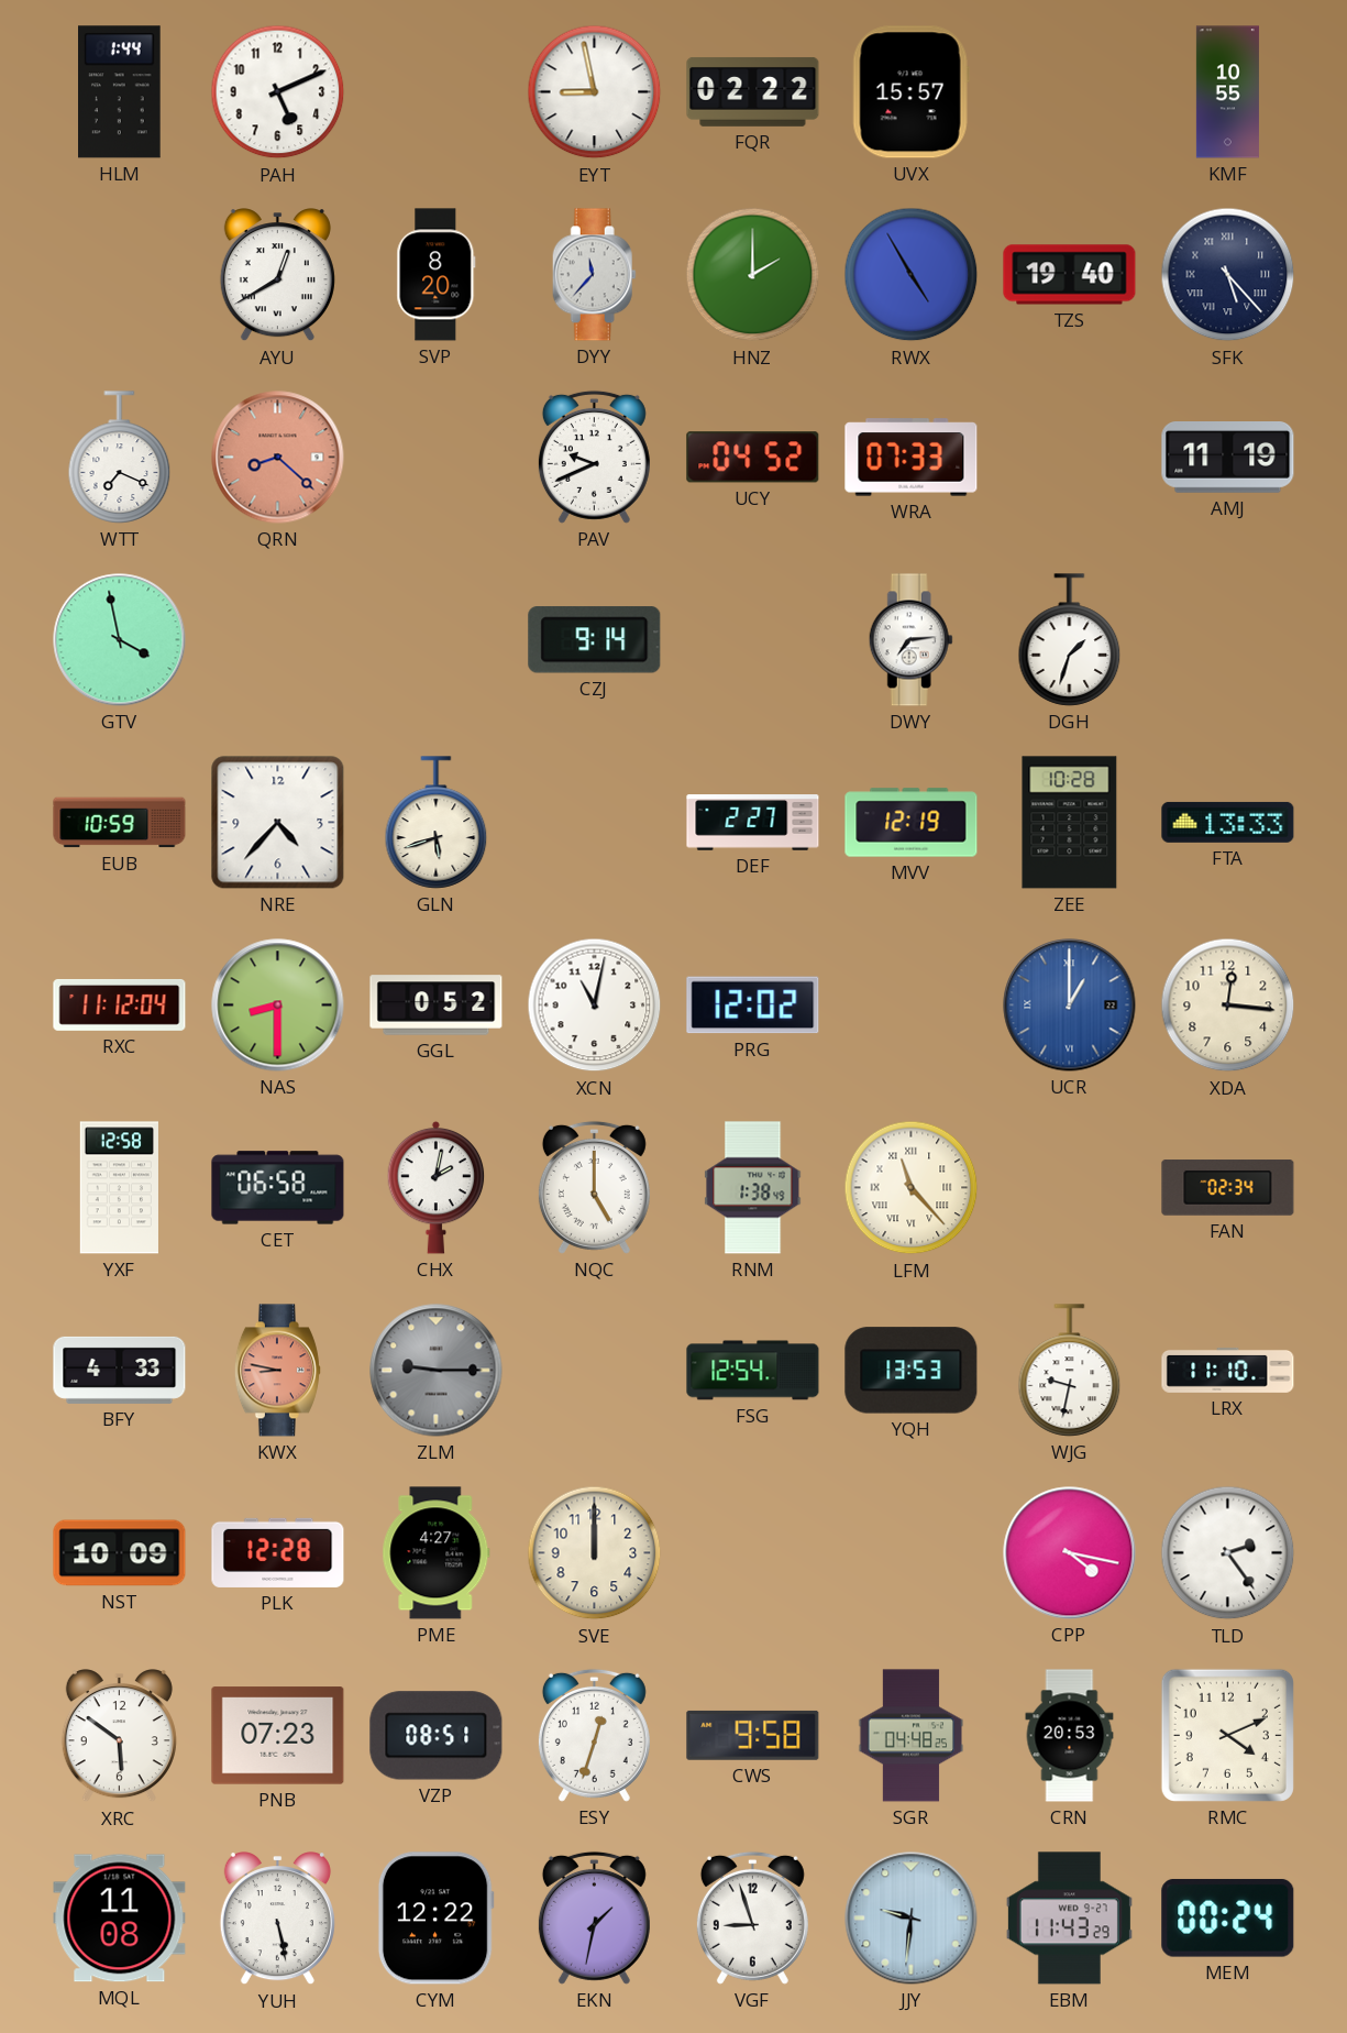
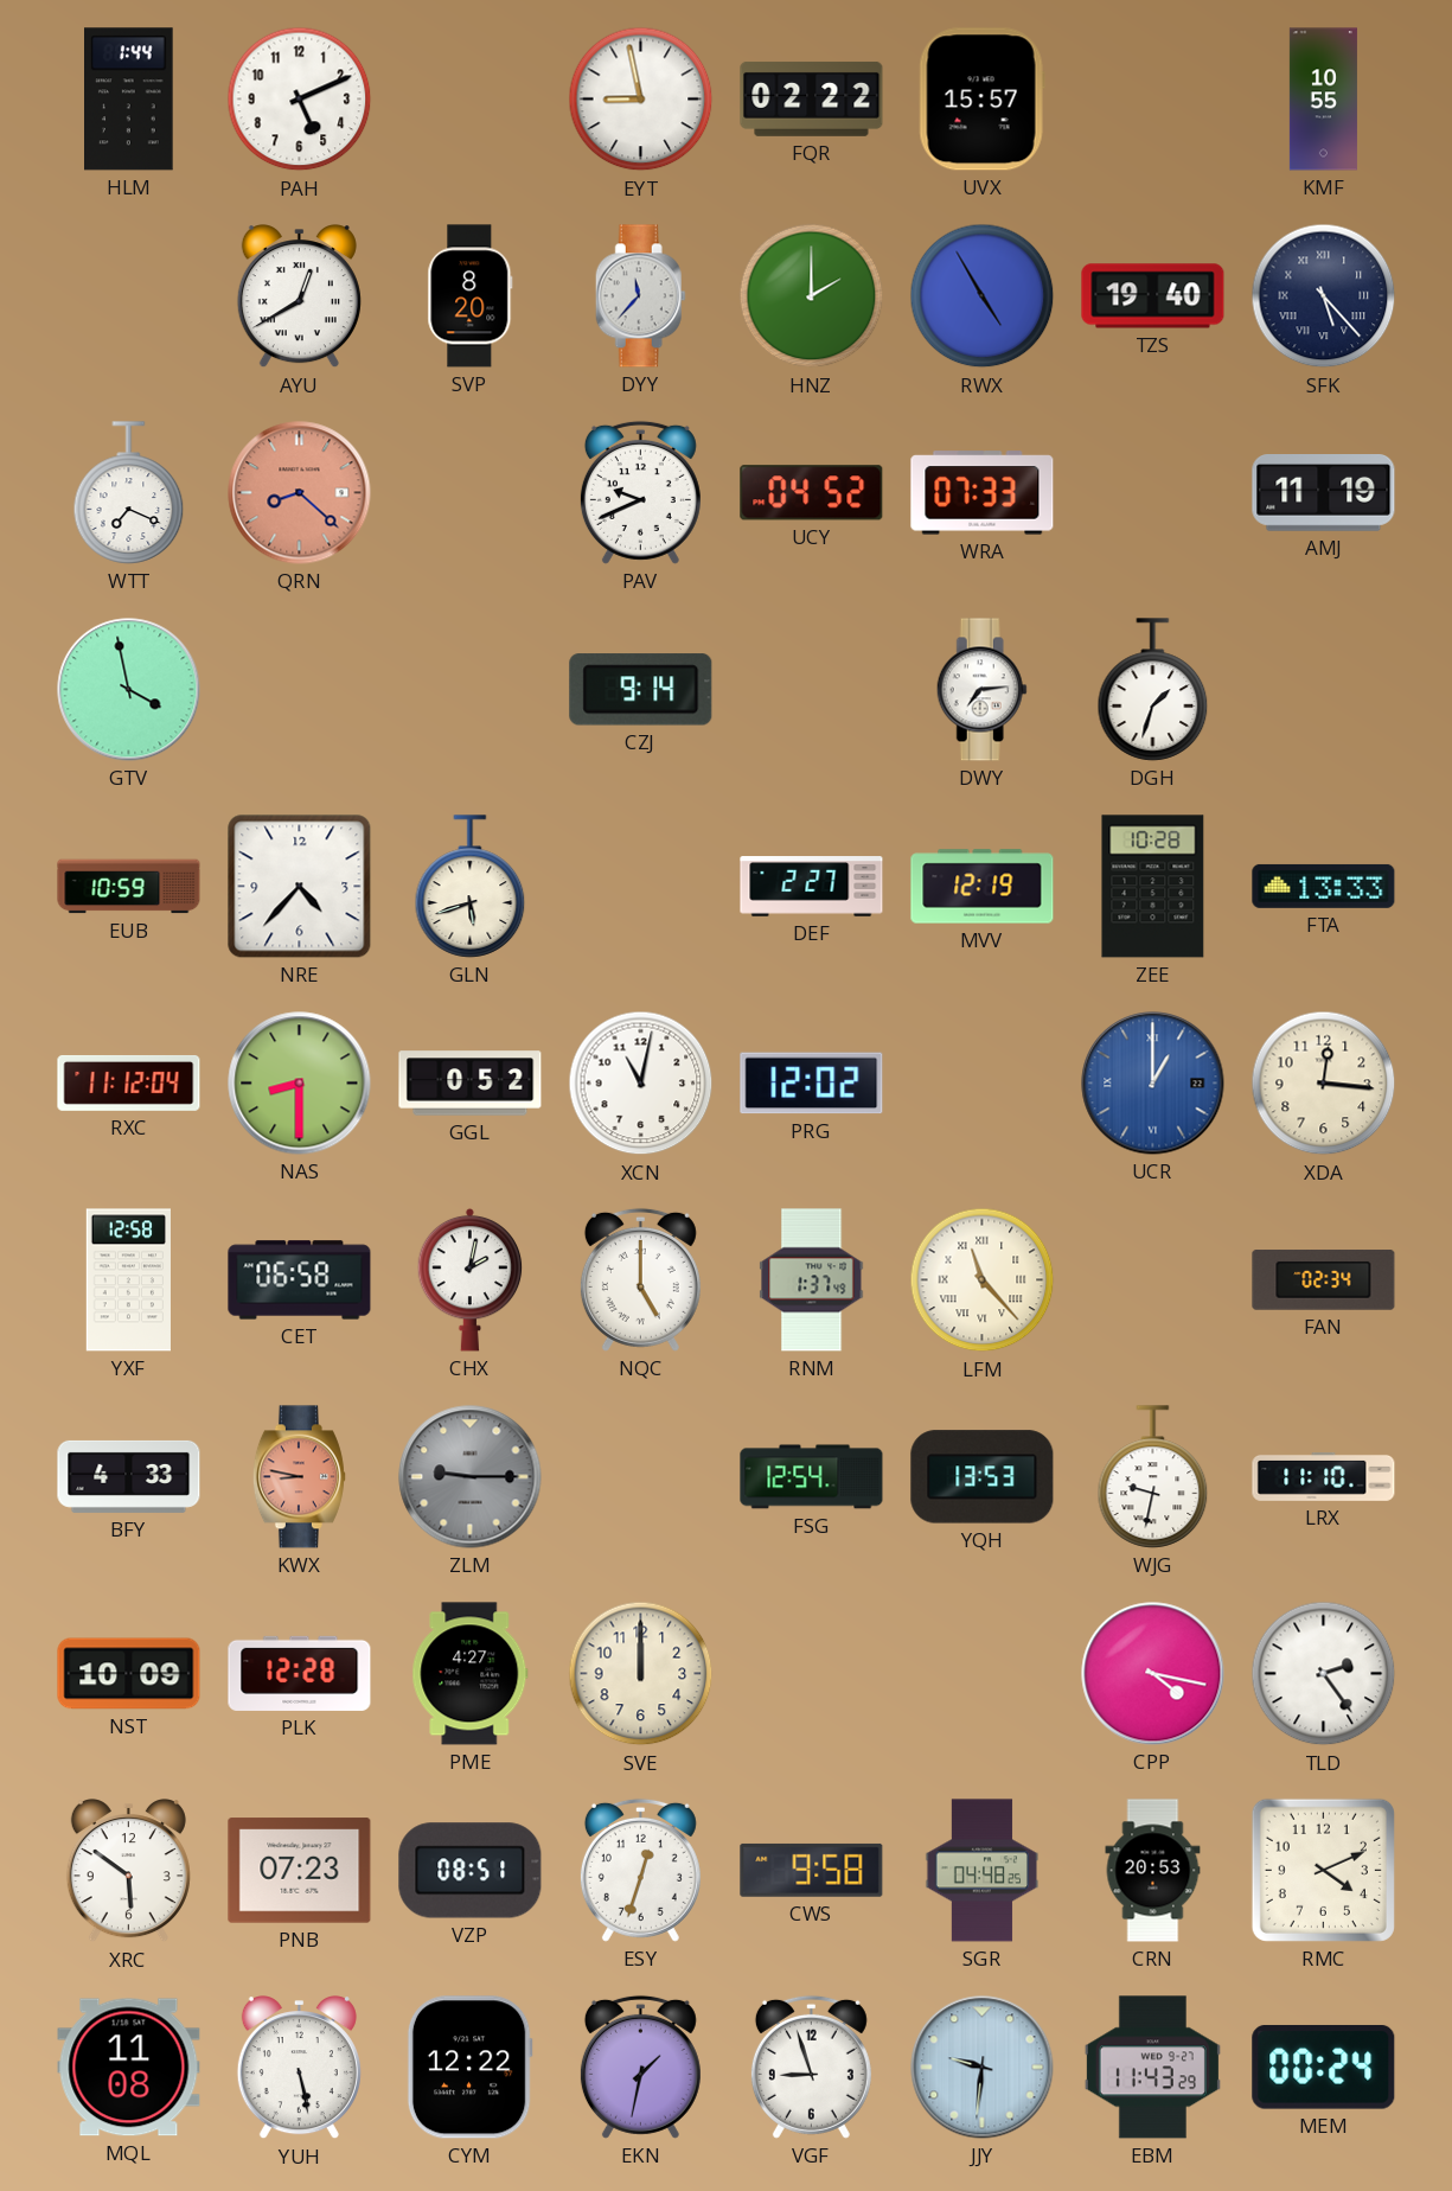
RNM: 1:38 -> 1:37
